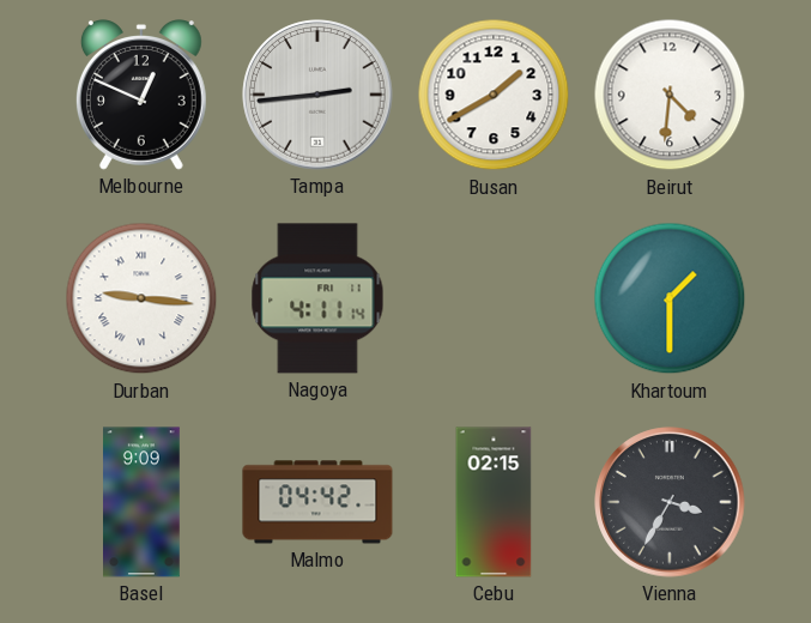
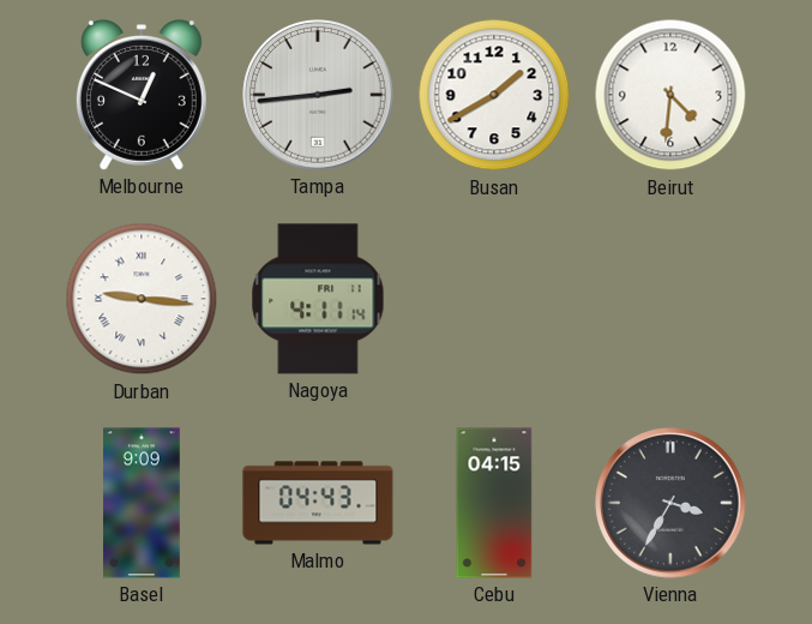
Khartoum: 1:30 -> none
Malmo: 04:42 -> 04:43
Cebu: 02:15 -> 04:15
